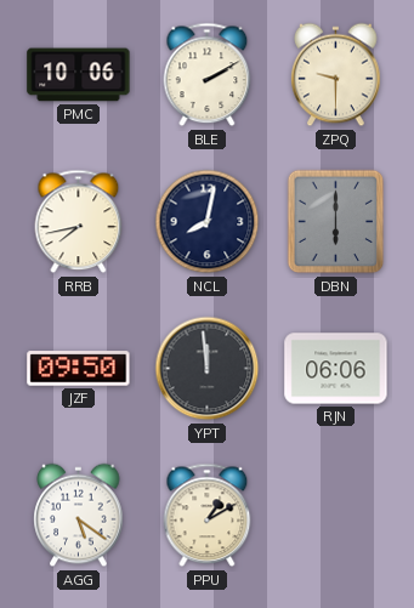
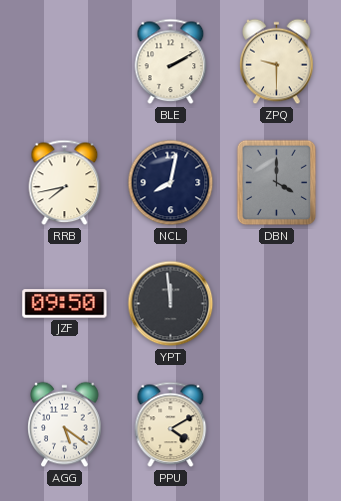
PMC: 10:06 -> none
DBN: 6:00 -> 4:00
RJN: 06:06 -> none
PPU: 1:10 -> 4:10
